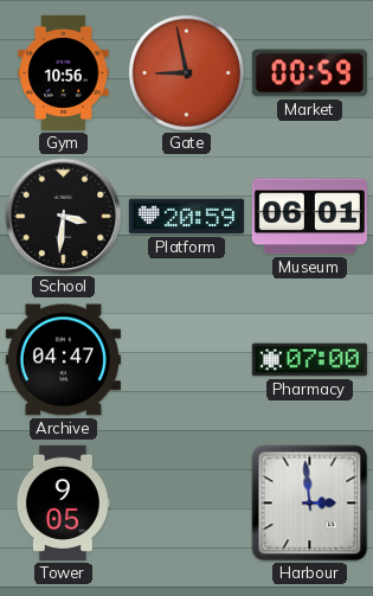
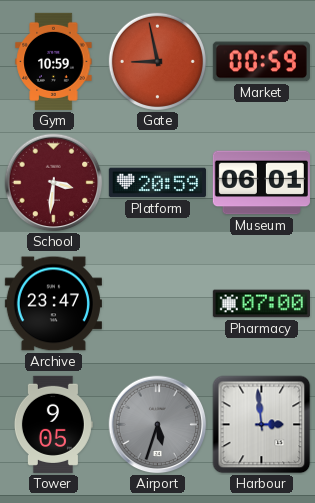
Gym: 10:56 -> 10:59
School dial: black -> burgundy
Archive: 04:47 -> 23:47
Airport: none -> 5:33
